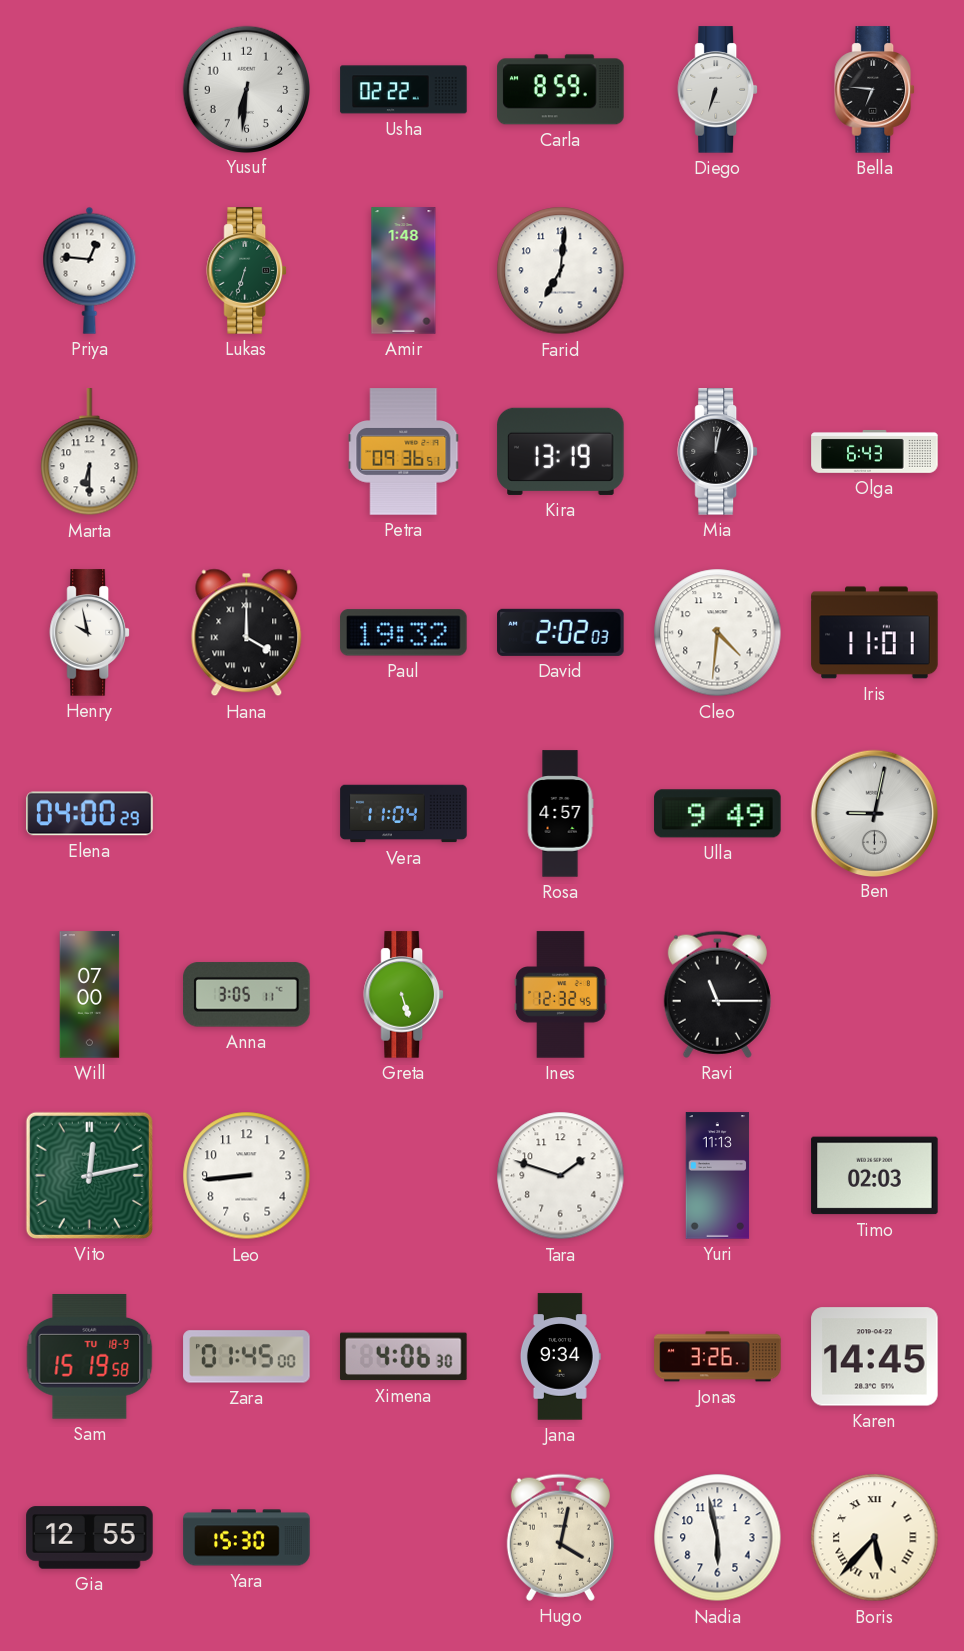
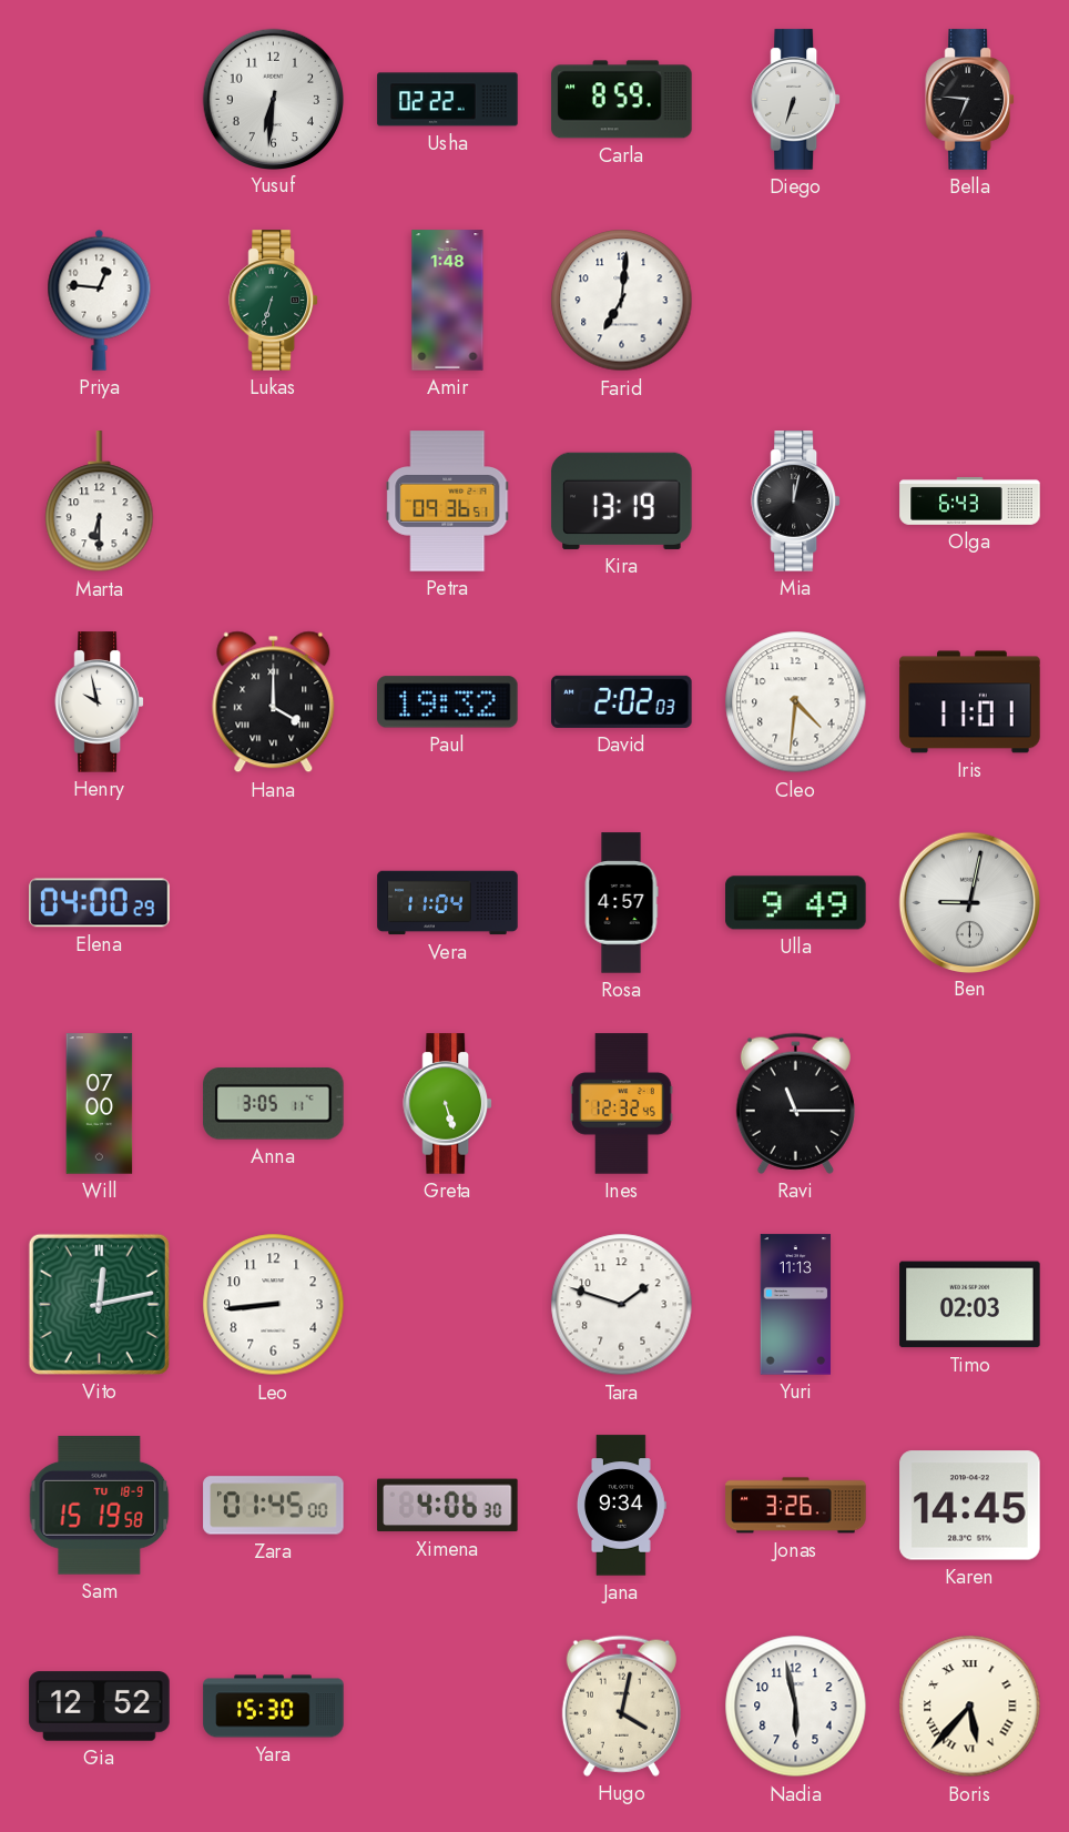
Gia: 12:55 -> 12:52
